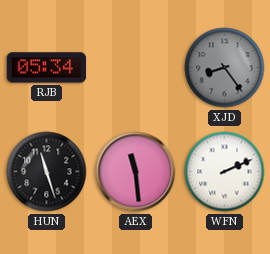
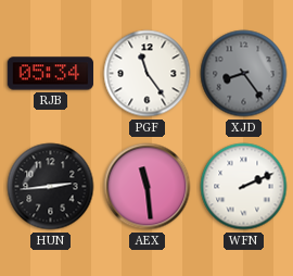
PGF: none -> 11:24
HUN: 11:27 -> 2:44
